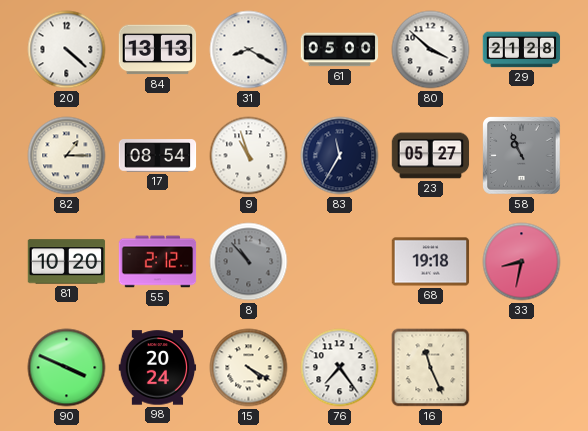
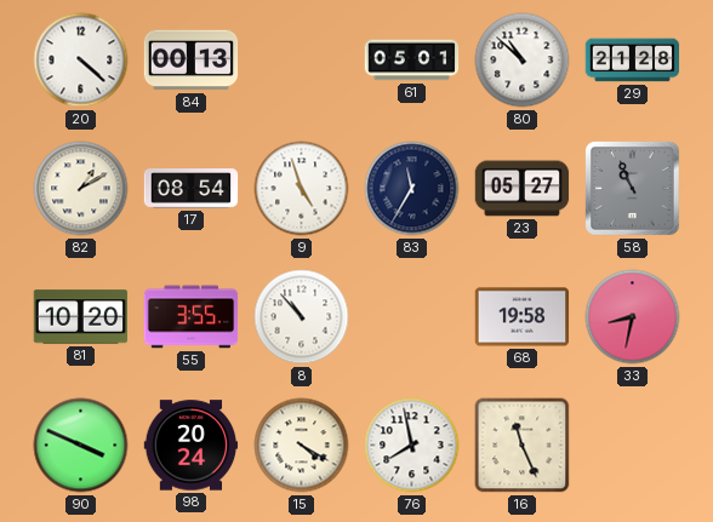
84: 13:13 -> 00:13
31: 8:20 -> none
61: 05:00 -> 05:01
80: 3:52 -> 10:52
82: 1:15 -> 1:10
9: 10:57 -> 4:57
55: 2:12 -> 3:55
8 dial: grey -> white
68: 19:18 -> 19:58
76: 7:24 -> 7:58
